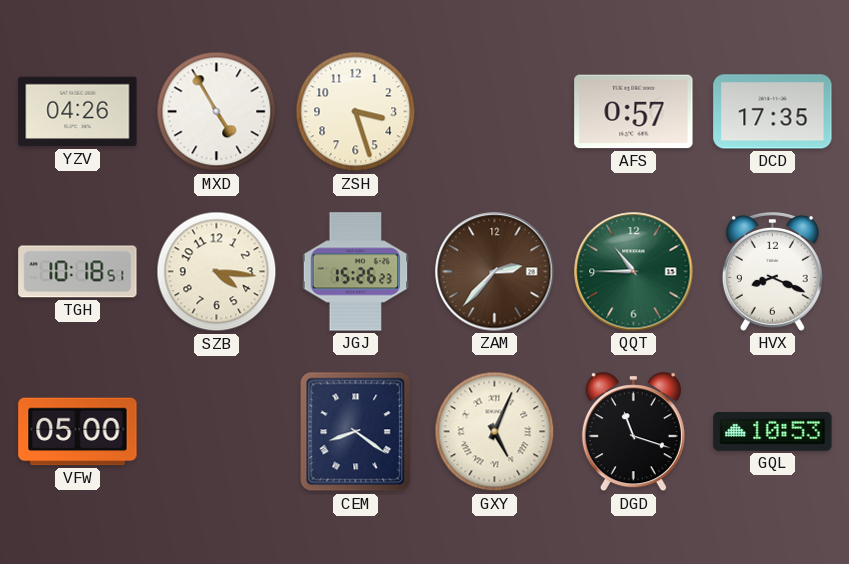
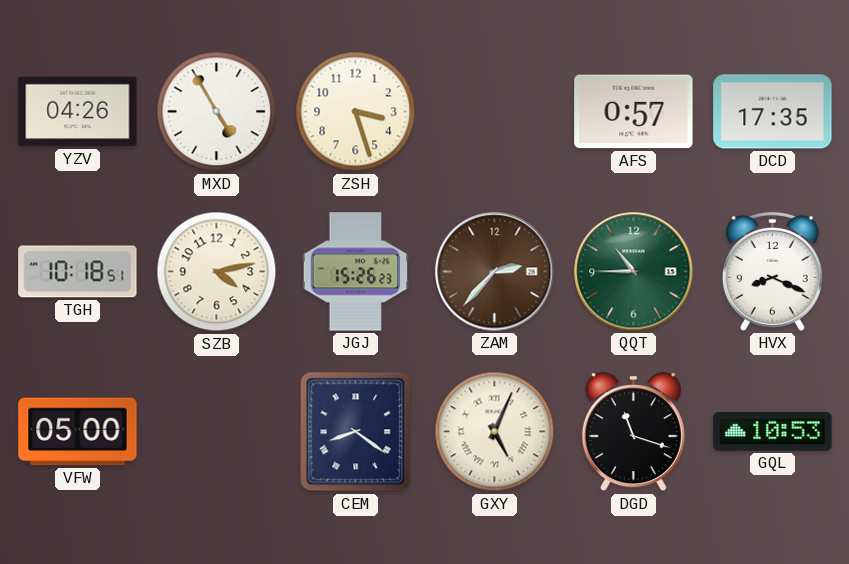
SZB: 4:16 -> 4:13
